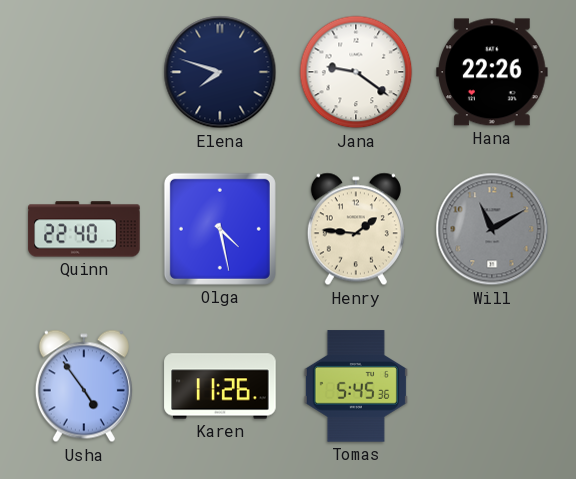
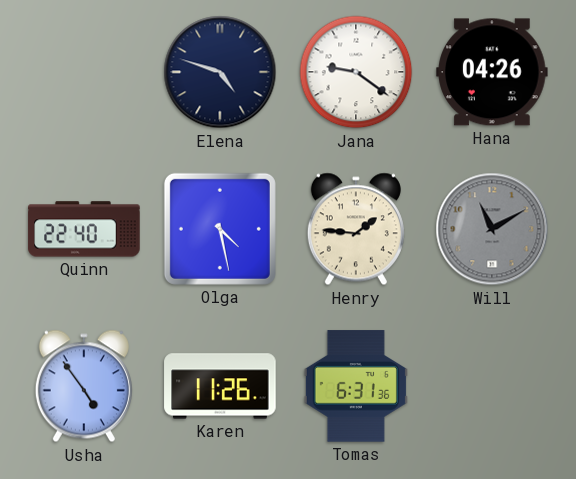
Elena: 7:48 -> 4:48
Hana: 22:26 -> 04:26
Tomas: 5:45 -> 6:31
